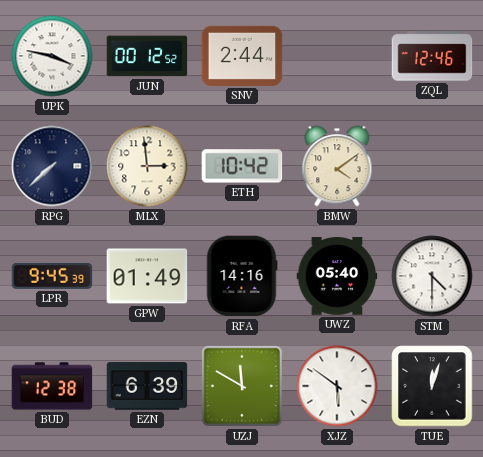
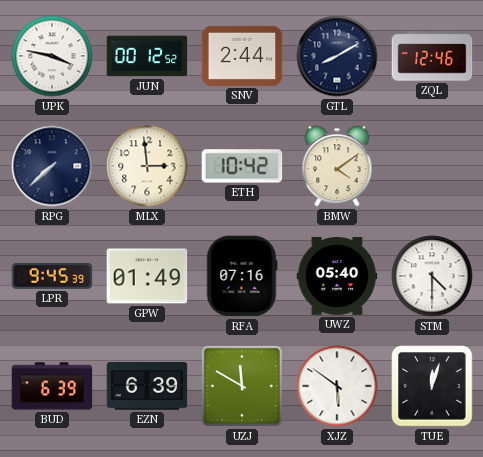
GTL: none -> 8:10
RFA: 14:16 -> 07:16
BUD: 12:38 -> 6:39
